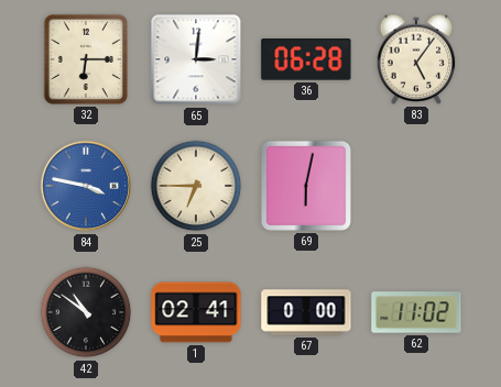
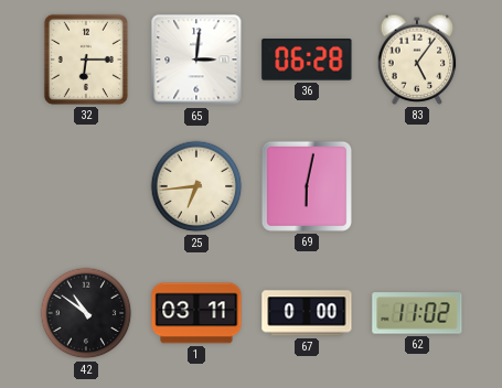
84: 3:47 -> none
25: 6:45 -> 6:44
1: 02:41 -> 03:11
